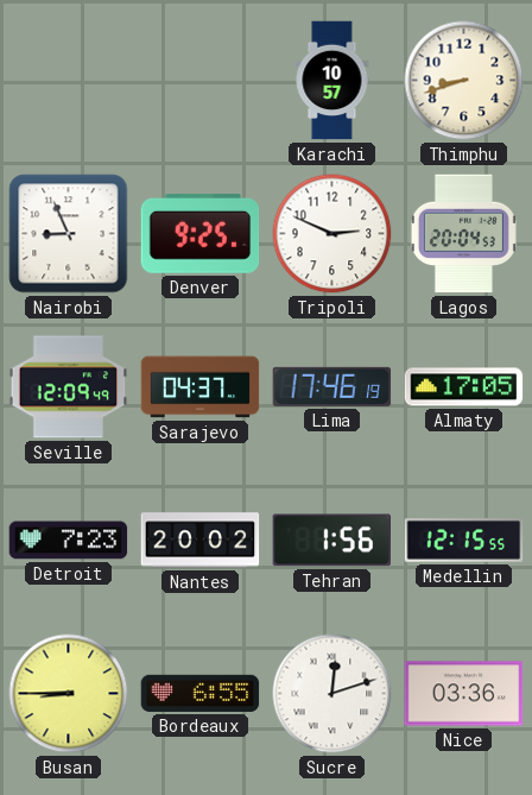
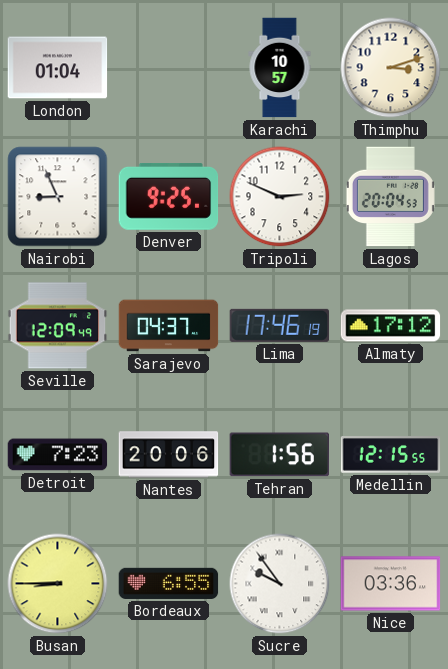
London: none -> 01:04
Thimphu: 8:42 -> 3:12
Almaty: 17:05 -> 17:12
Nantes: 20:02 -> 20:06
Sucre: 12:12 -> 9:54
